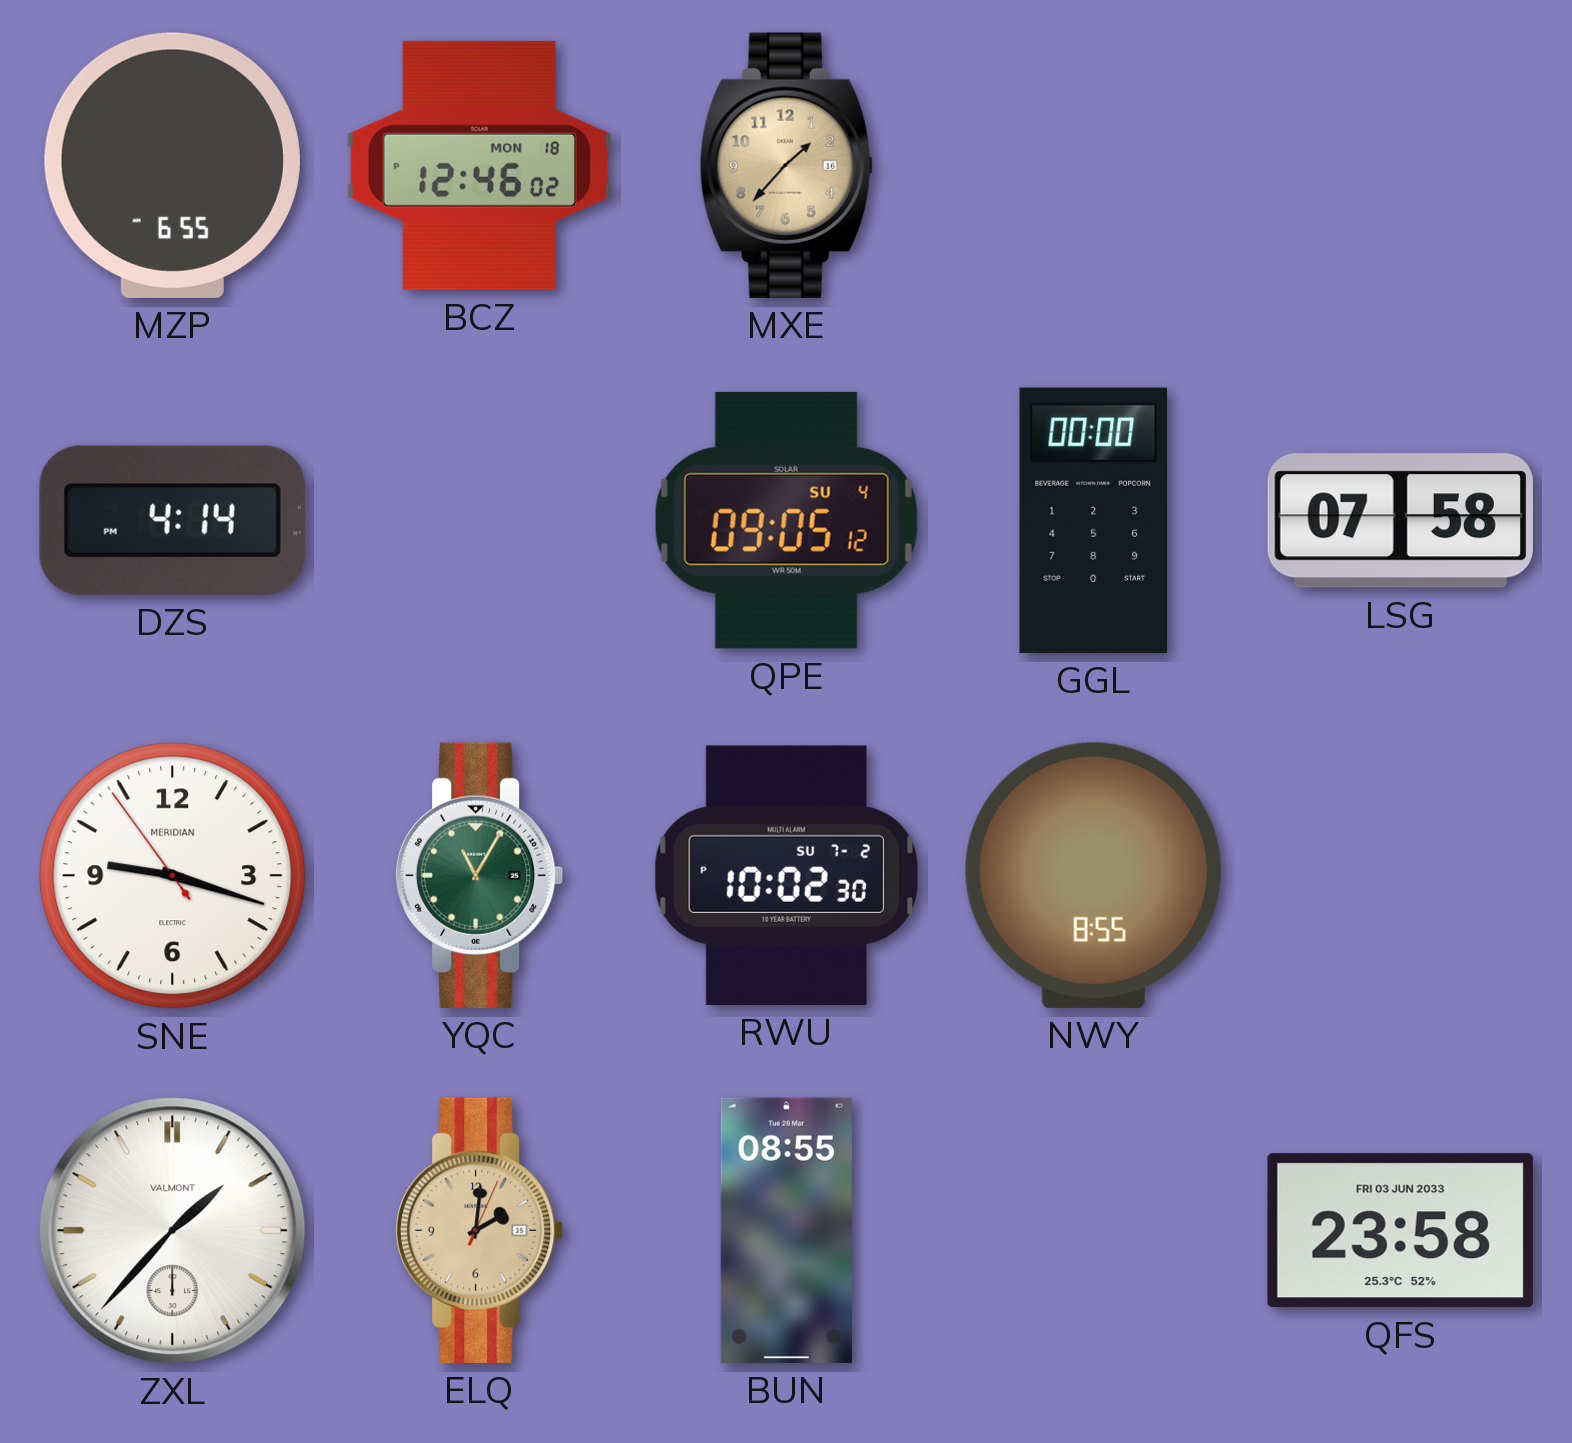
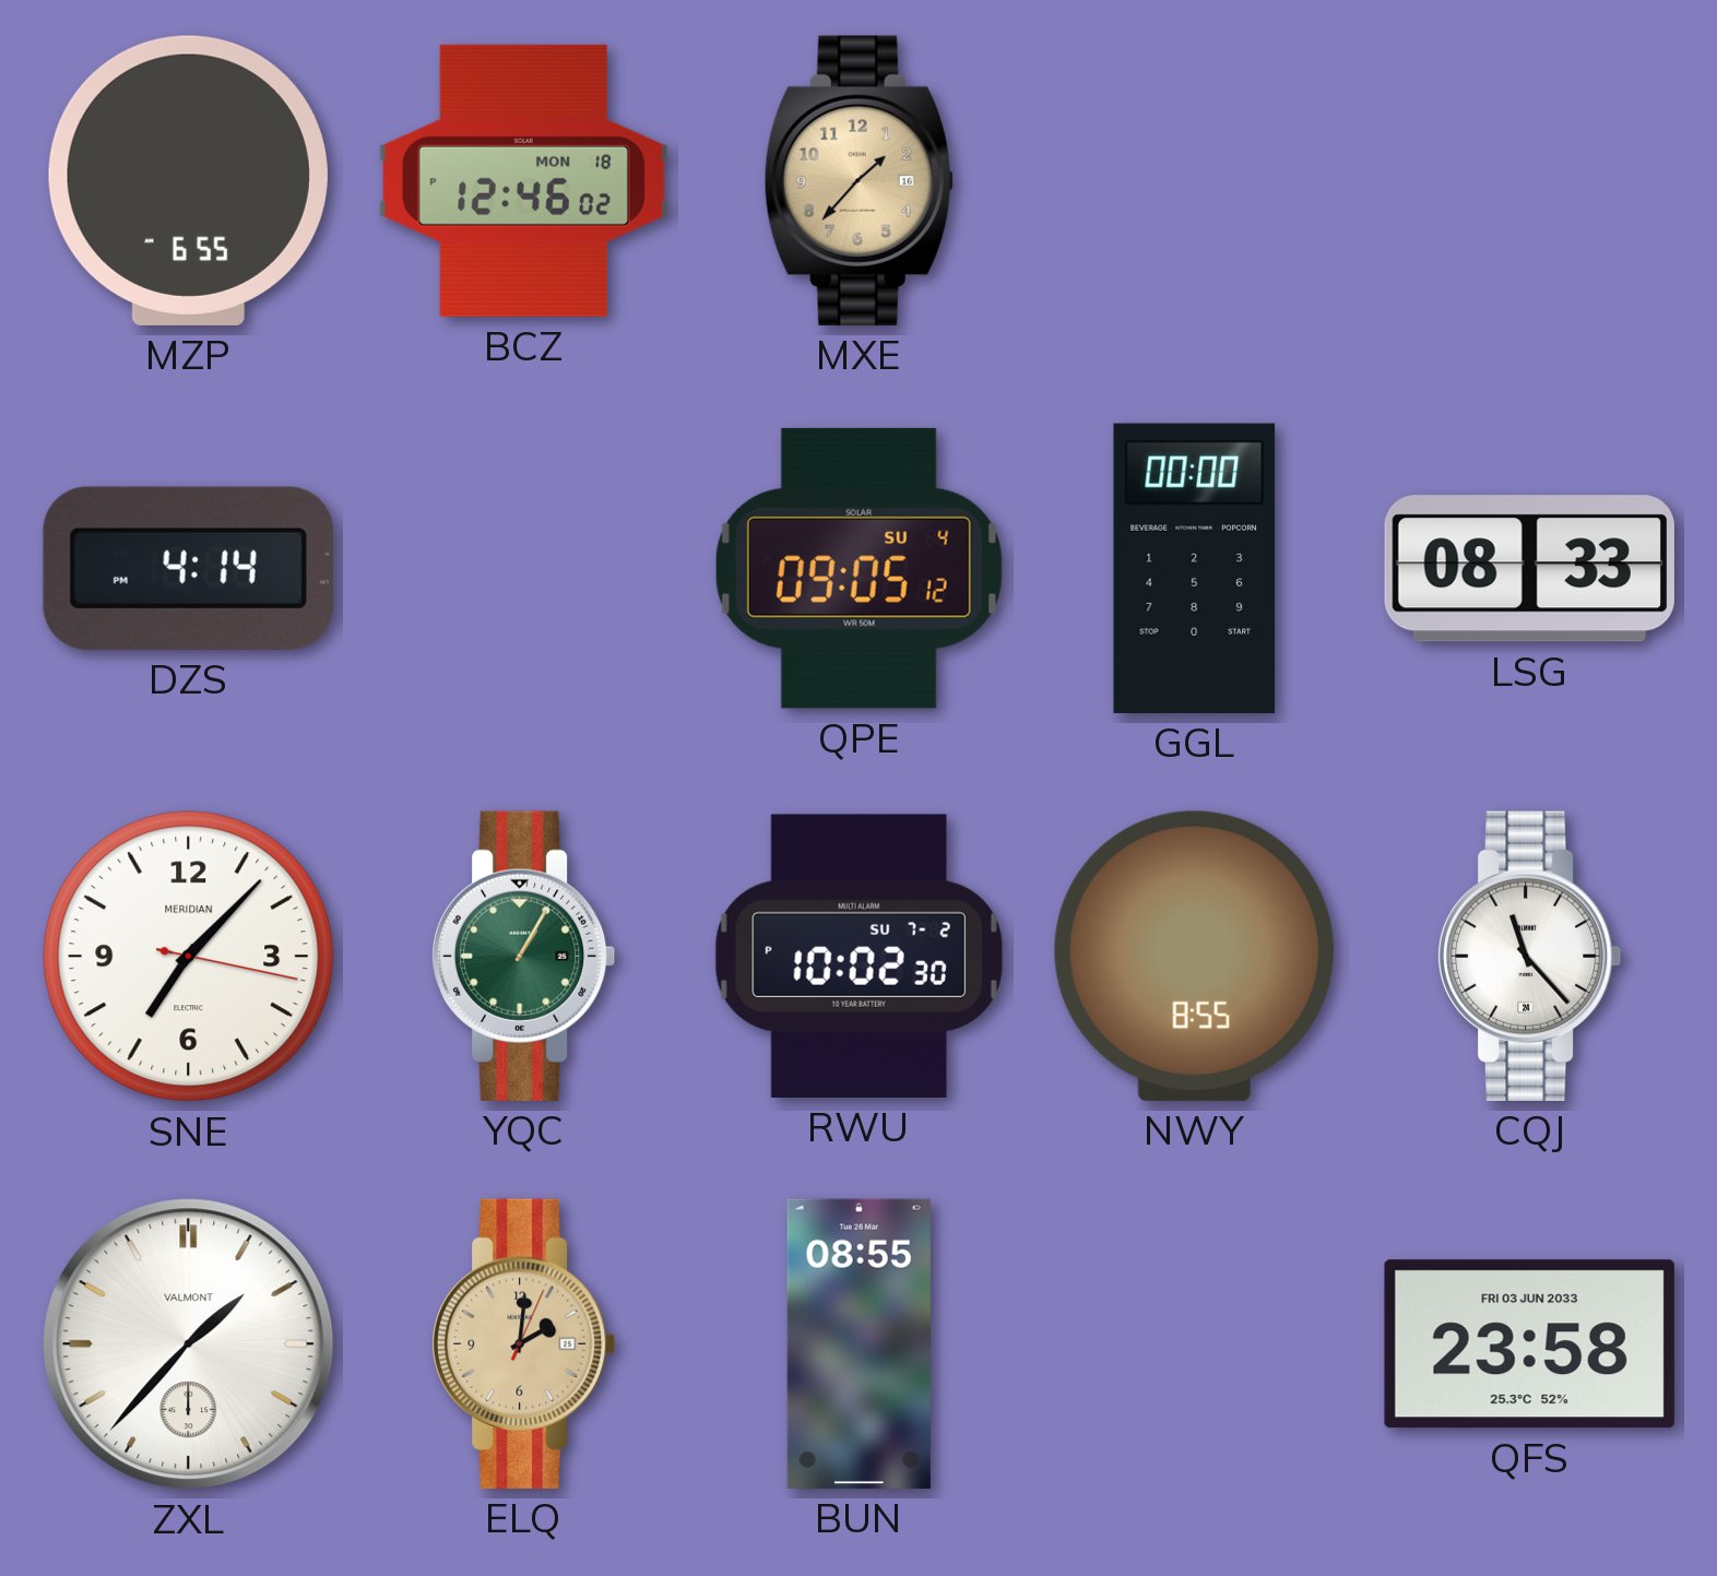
LSG: 07:58 -> 08:33
SNE: 9:17 -> 7:07
YQC: 11:05 -> 1:05
CQJ: none -> 11:23
